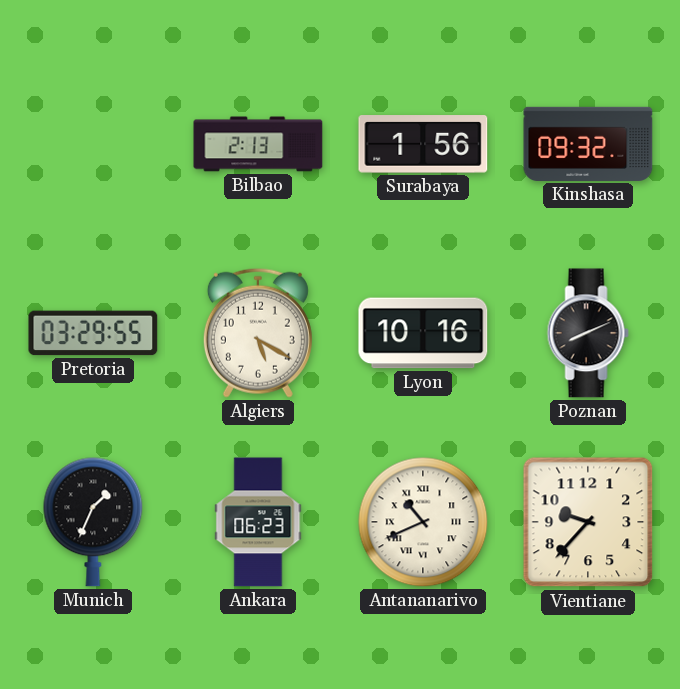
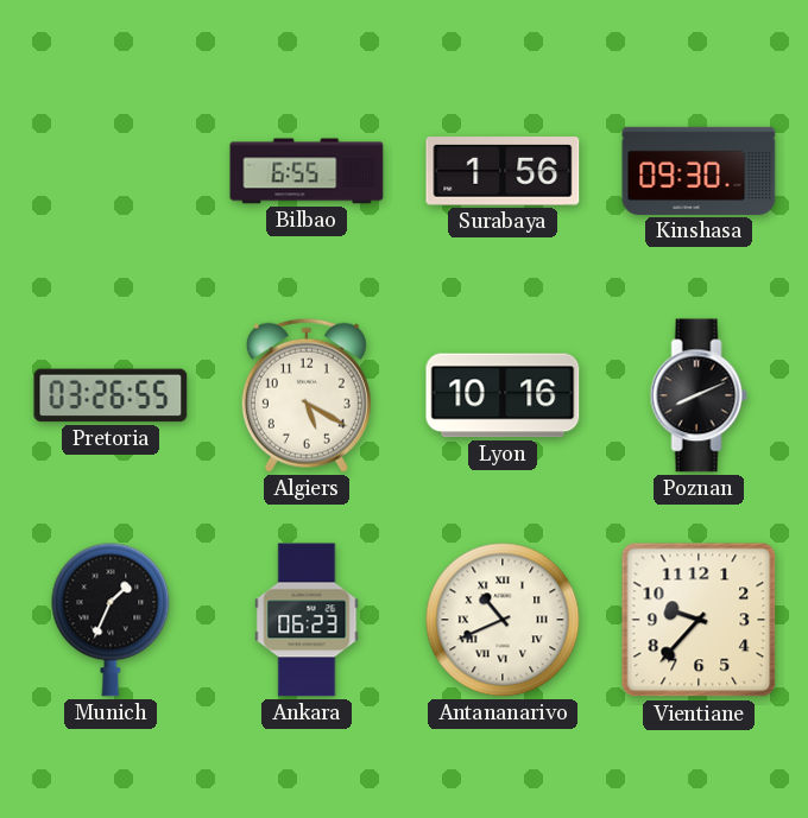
Bilbao: 2:13 -> 6:55
Kinshasa: 09:32 -> 09:30
Pretoria: 03:29 -> 03:26
